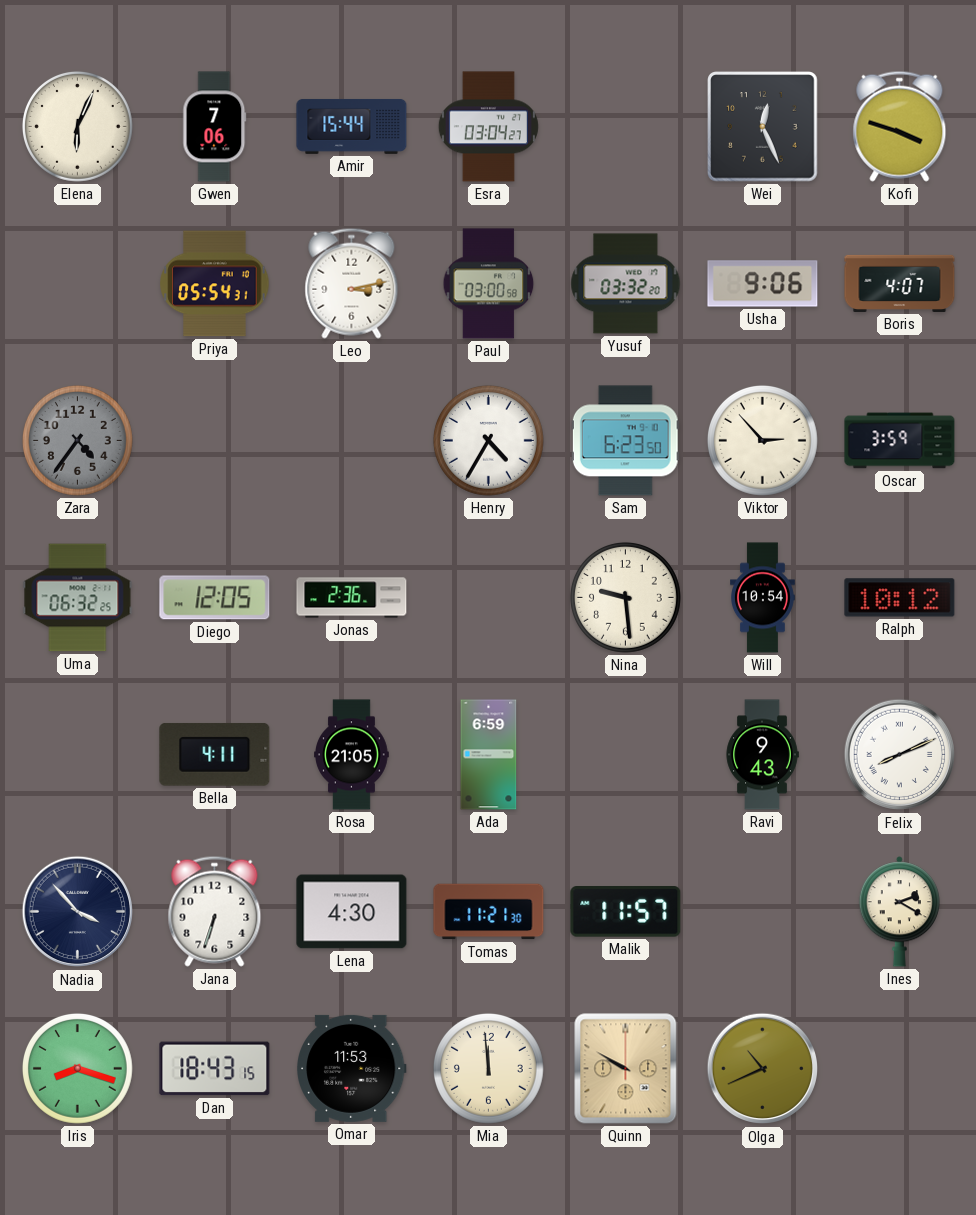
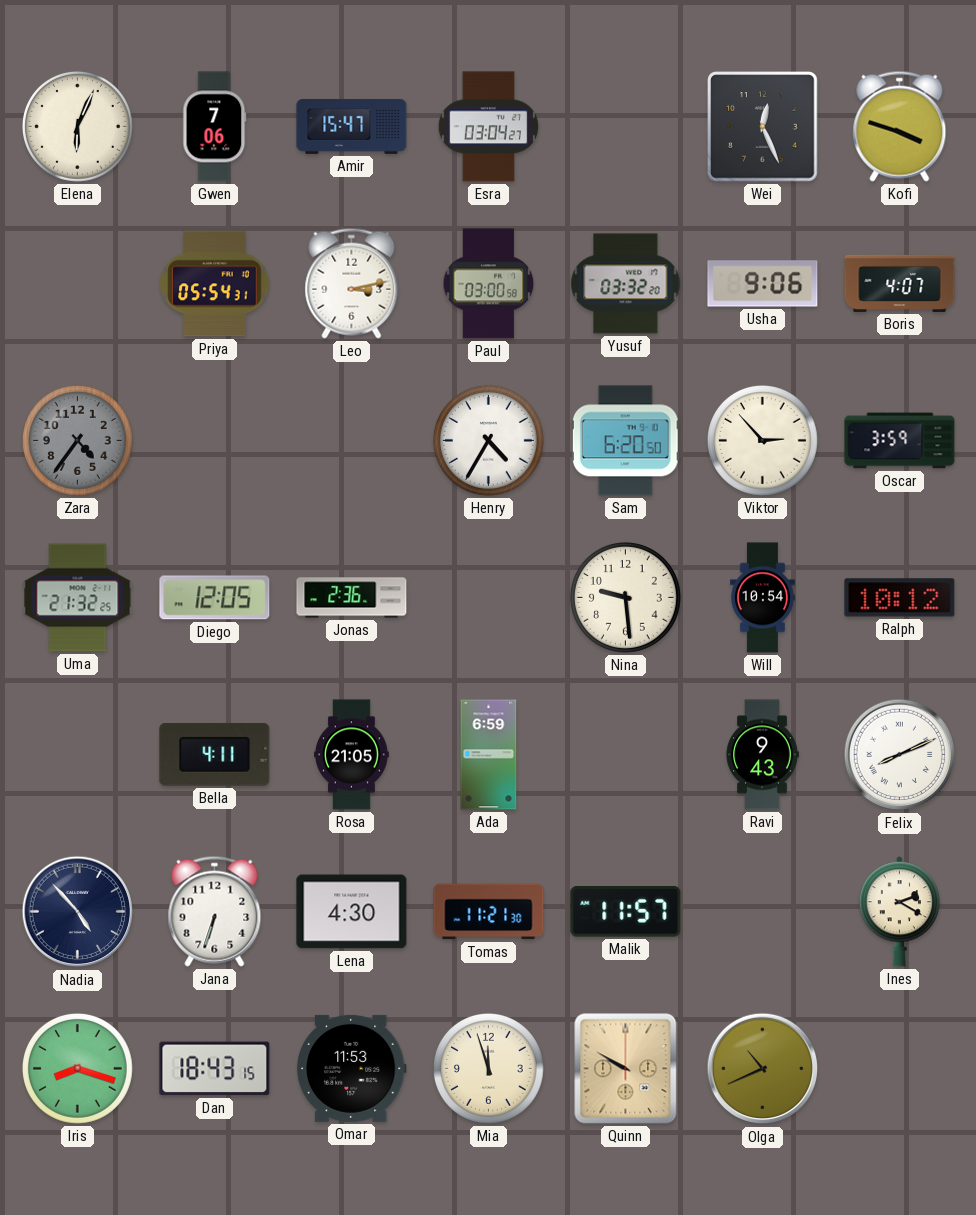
Amir: 15:44 -> 15:47
Sam: 6:23 -> 6:20
Uma: 06:32 -> 21:32
Nadia: 3:53 -> 4:53
Mia: 11:59 -> 11:57
